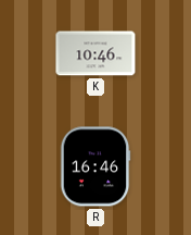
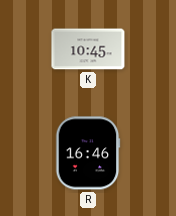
K: 10:46 -> 10:45
